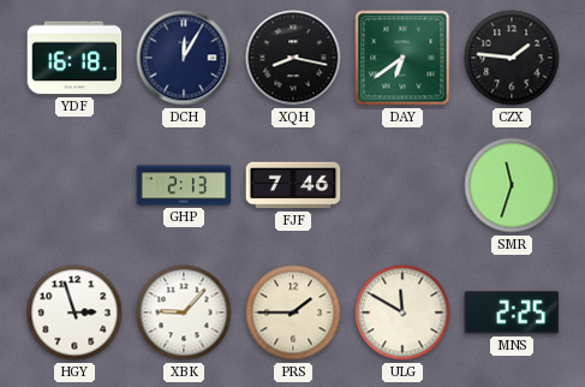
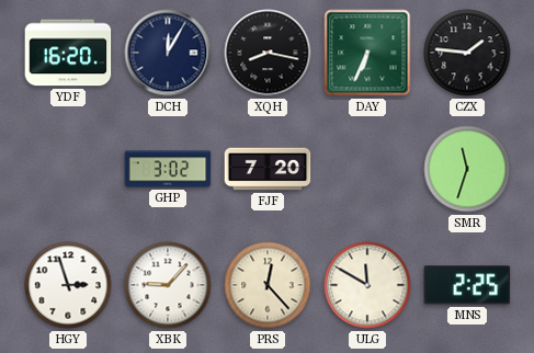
YDF: 16:18 -> 16:20
DAY: 6:39 -> 6:34
GHP: 2:13 -> 3:02
FJF: 7:46 -> 7:20
PRS: 1:45 -> 12:23
